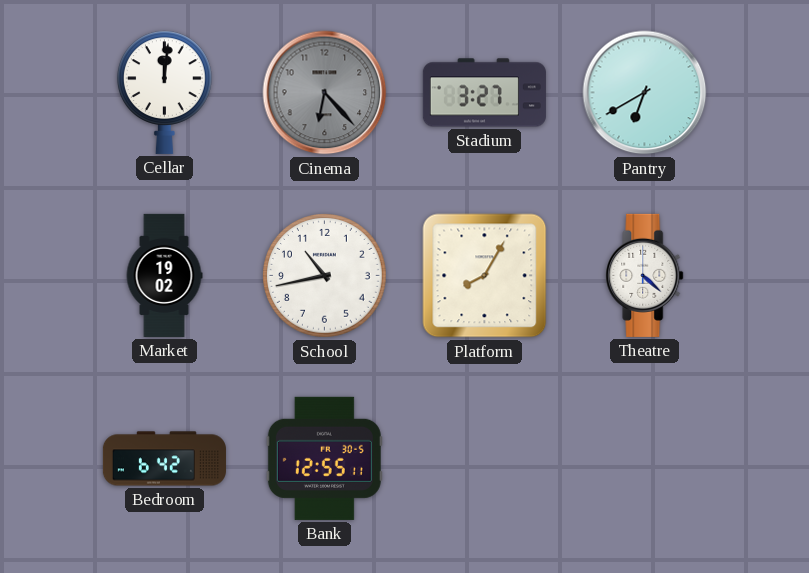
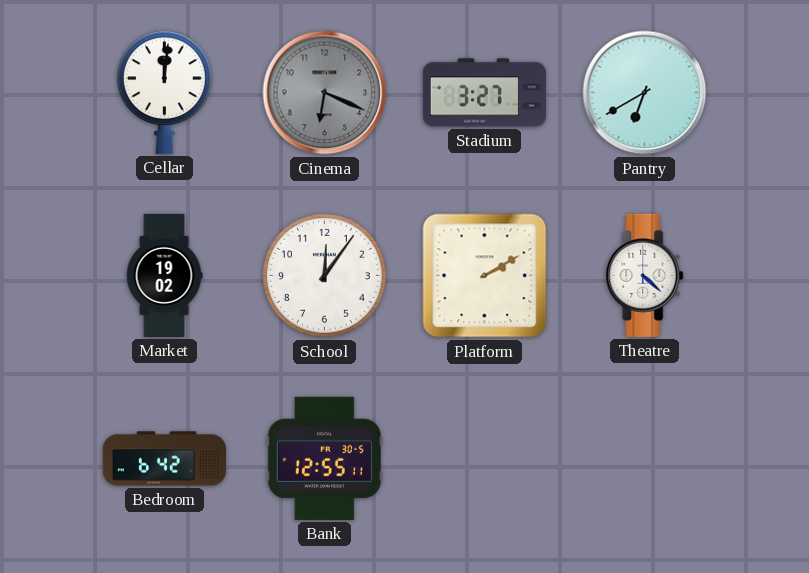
Cinema: 6:23 -> 6:19
School: 10:43 -> 12:06
Platform: 8:05 -> 2:10
